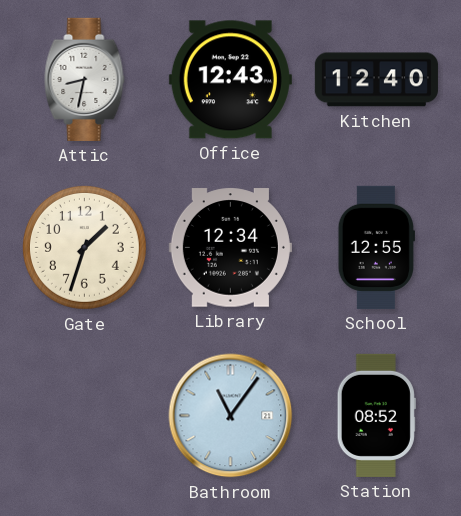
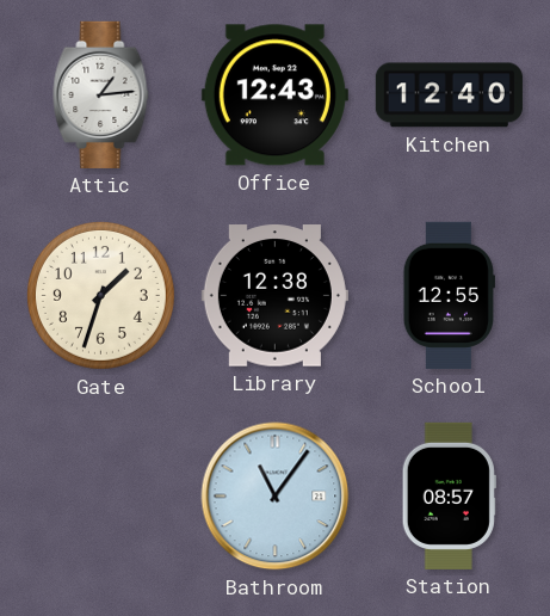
Attic: 8:32 -> 1:14
Library: 12:34 -> 12:38
Station: 08:52 -> 08:57
